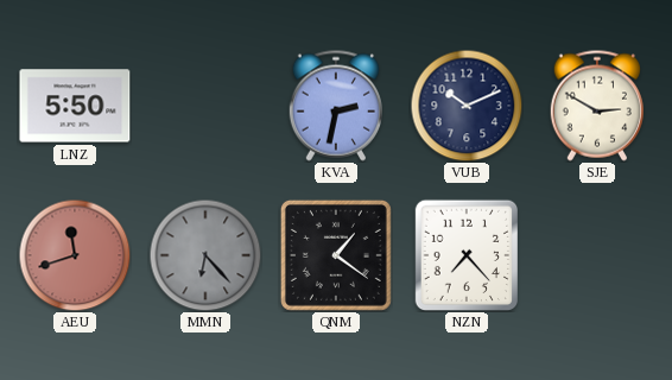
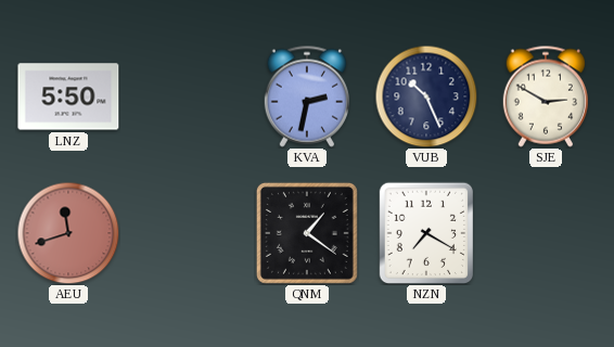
VUB: 10:11 -> 10:26
MMN: 6:23 -> none
NZN: 7:23 -> 7:20
